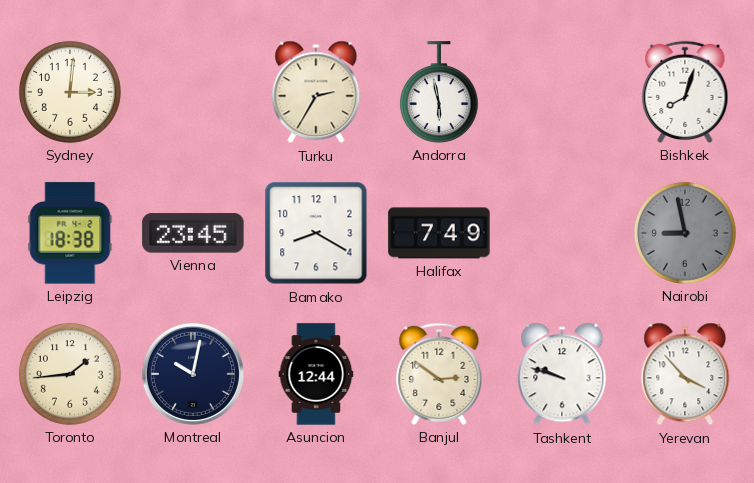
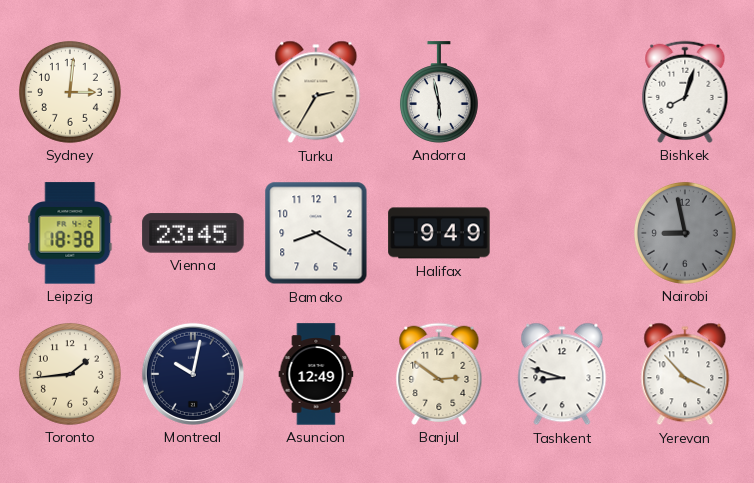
Halifax: 7:49 -> 9:49
Asuncion: 12:44 -> 12:49
Tashkent: 9:48 -> 8:48
